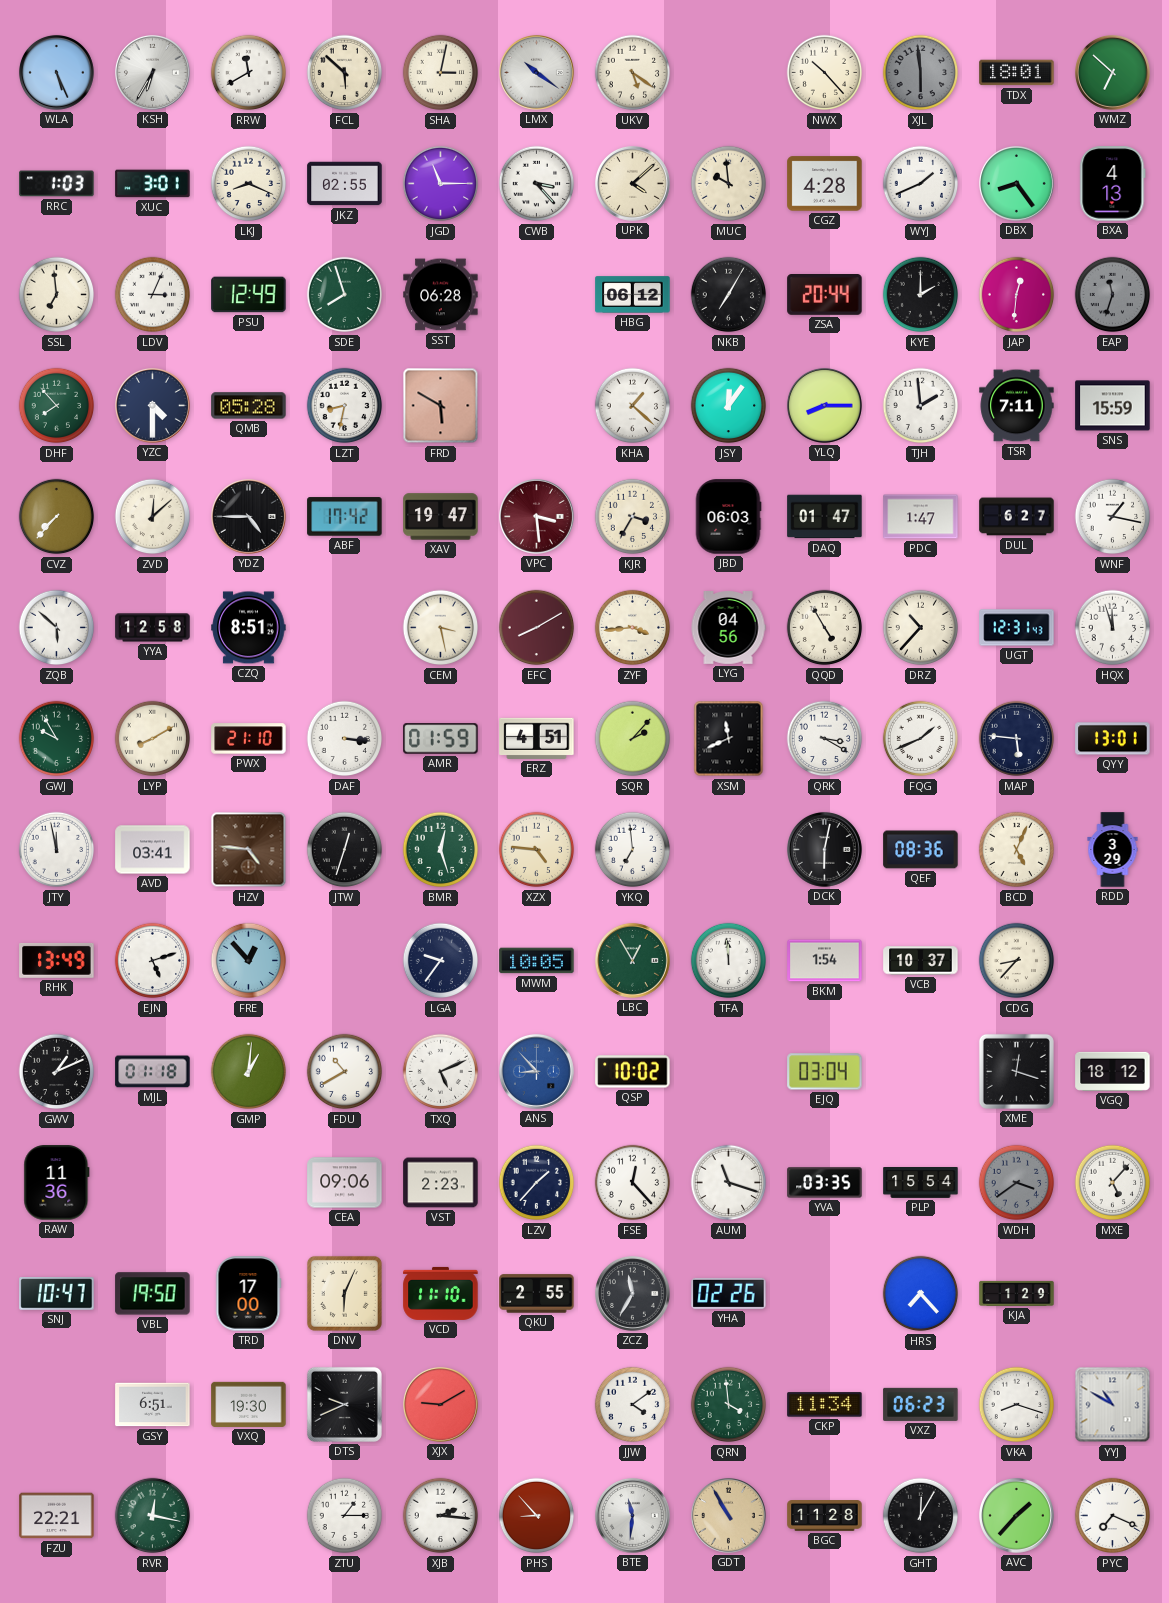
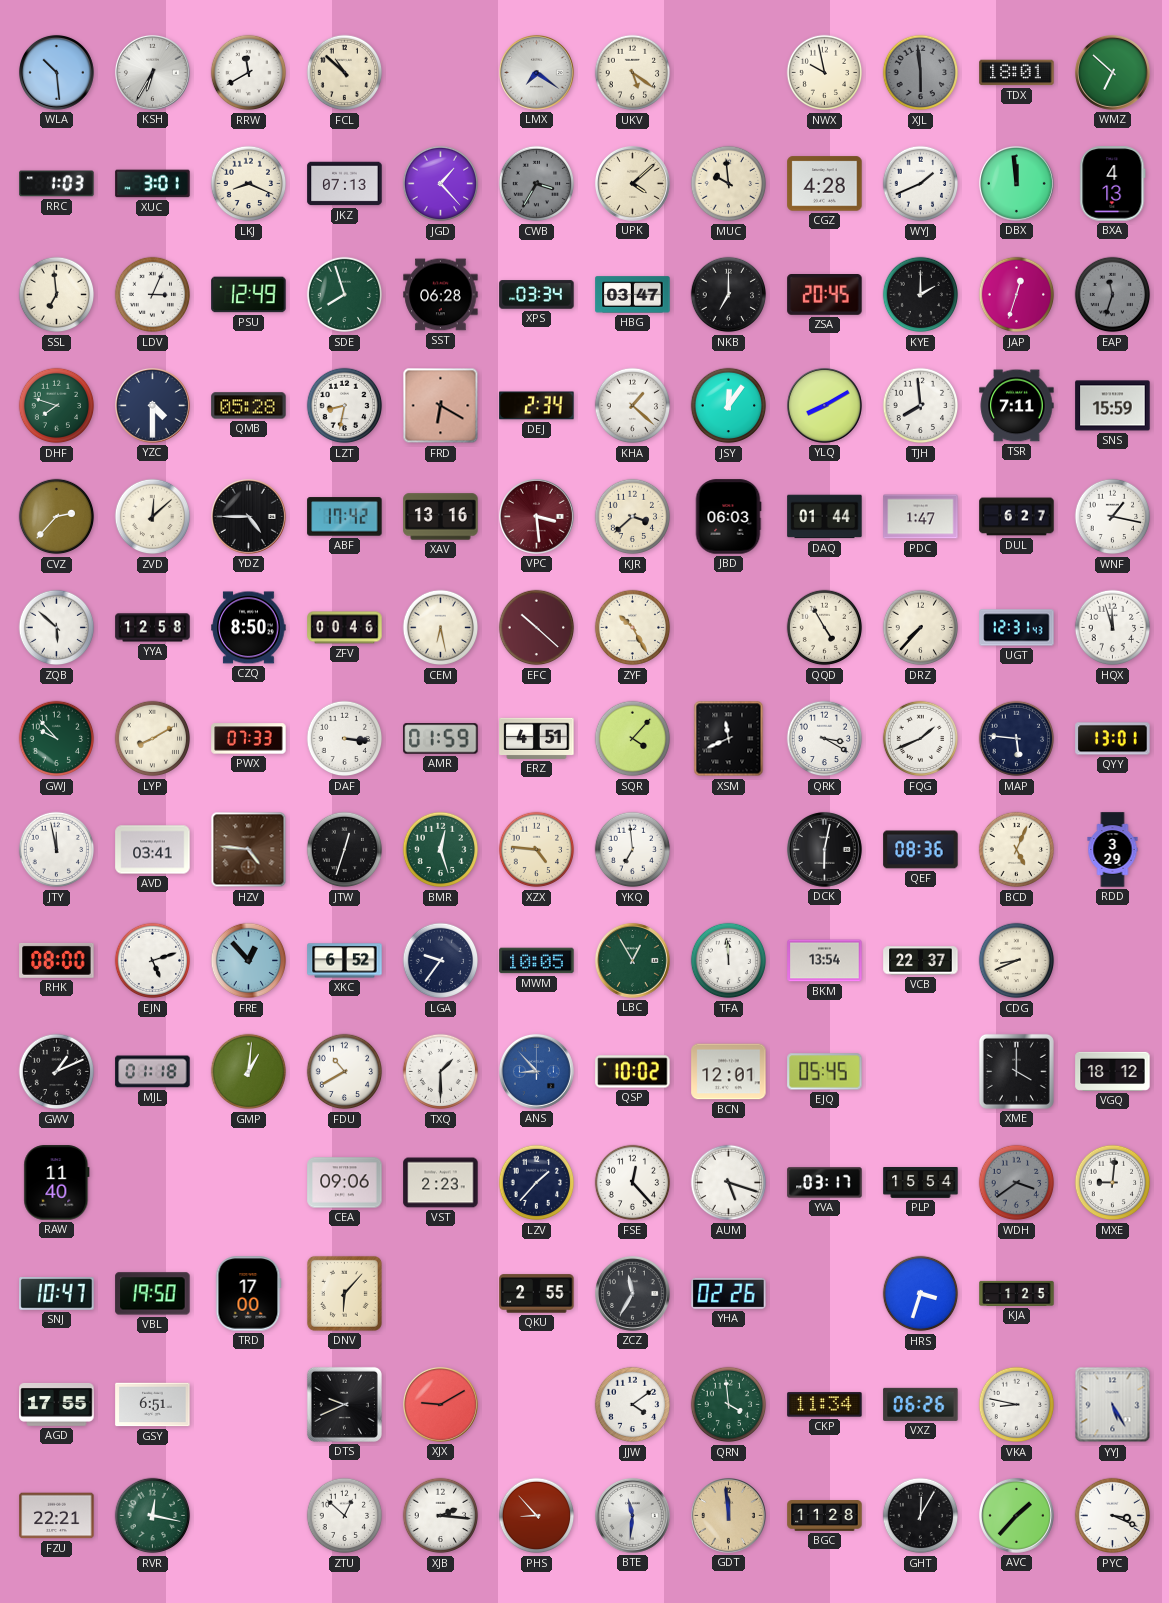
WLA: 5:26 -> 10:29
FCL: 5:52 -> 10:52
SHA: 3:02 -> none
LMX: 10:21 -> 7:21
NWX: 10:23 -> 9:58
JKZ: 02:55 -> 07:13
JGD: 11:15 -> 1:23
CWB: 3:23 -> 3:35
CWB dial: white -> grey
DBX: 8:24 -> 11:59
XPS: none -> 03:34
HBG: 06:12 -> 03:47
NKB: 7:05 -> 7:00
ZSA: 20:44 -> 20:45
JAP: 12:31 -> 12:33
DHF: 7:53 -> 7:48
FRD: 5:50 -> 6:20
DEJ: none -> 2:34
YLQ: 8:15 -> 8:10
TJH: 1:59 -> 7:59
CVZ: 7:37 -> 2:37
XAV: 19:47 -> 13:16
KJR: 3:35 -> 3:38
DAQ: 01:47 -> 01:44
CZQ: 8:51 -> 8:50
ZFV: none -> 00:46
CEM: 3:28 -> 6:28
EFC: 8:10 -> 10:22
ZYF: 3:44 -> 10:25
LYG: 04:56 -> none
DRZ: 10:37 -> 7:37
GWJ: 9:55 -> 9:53
PWX: 21:10 -> 07:33
SQR: 2:07 -> 4:07
RHK: 13:49 -> 08:00
XKC: none -> 6:52
BKM: 1:54 -> 13:54
VCB: 10:37 -> 22:37
CDG: 8:37 -> 8:41
TXQ: 5:11 -> 1:30
BCN: none -> 12:01
EJQ: 03:04 -> 05:45
XME: 12:18 -> 4:00
RAW: 11:36 -> 11:40
AUM: 11:18 -> 5:18
YVA: 03:35 -> 03:17
MXE: 5:07 -> 9:01
DNV: 6:04 -> 6:07
VCD: 11:10 -> none
HRS: 7:23 -> 3:33
KJA: 1:29 -> 1:25
AGD: none -> 17:55
VXQ: 19:30 -> none
VXZ: 06:23 -> 06:26
VKA: 8:18 -> 8:47
YYJ: 10:50 -> 5:25
ZTU: 1:15 -> 12:52
GDT: 10:55 -> 11:59
PYC: 7:19 -> 3:19
